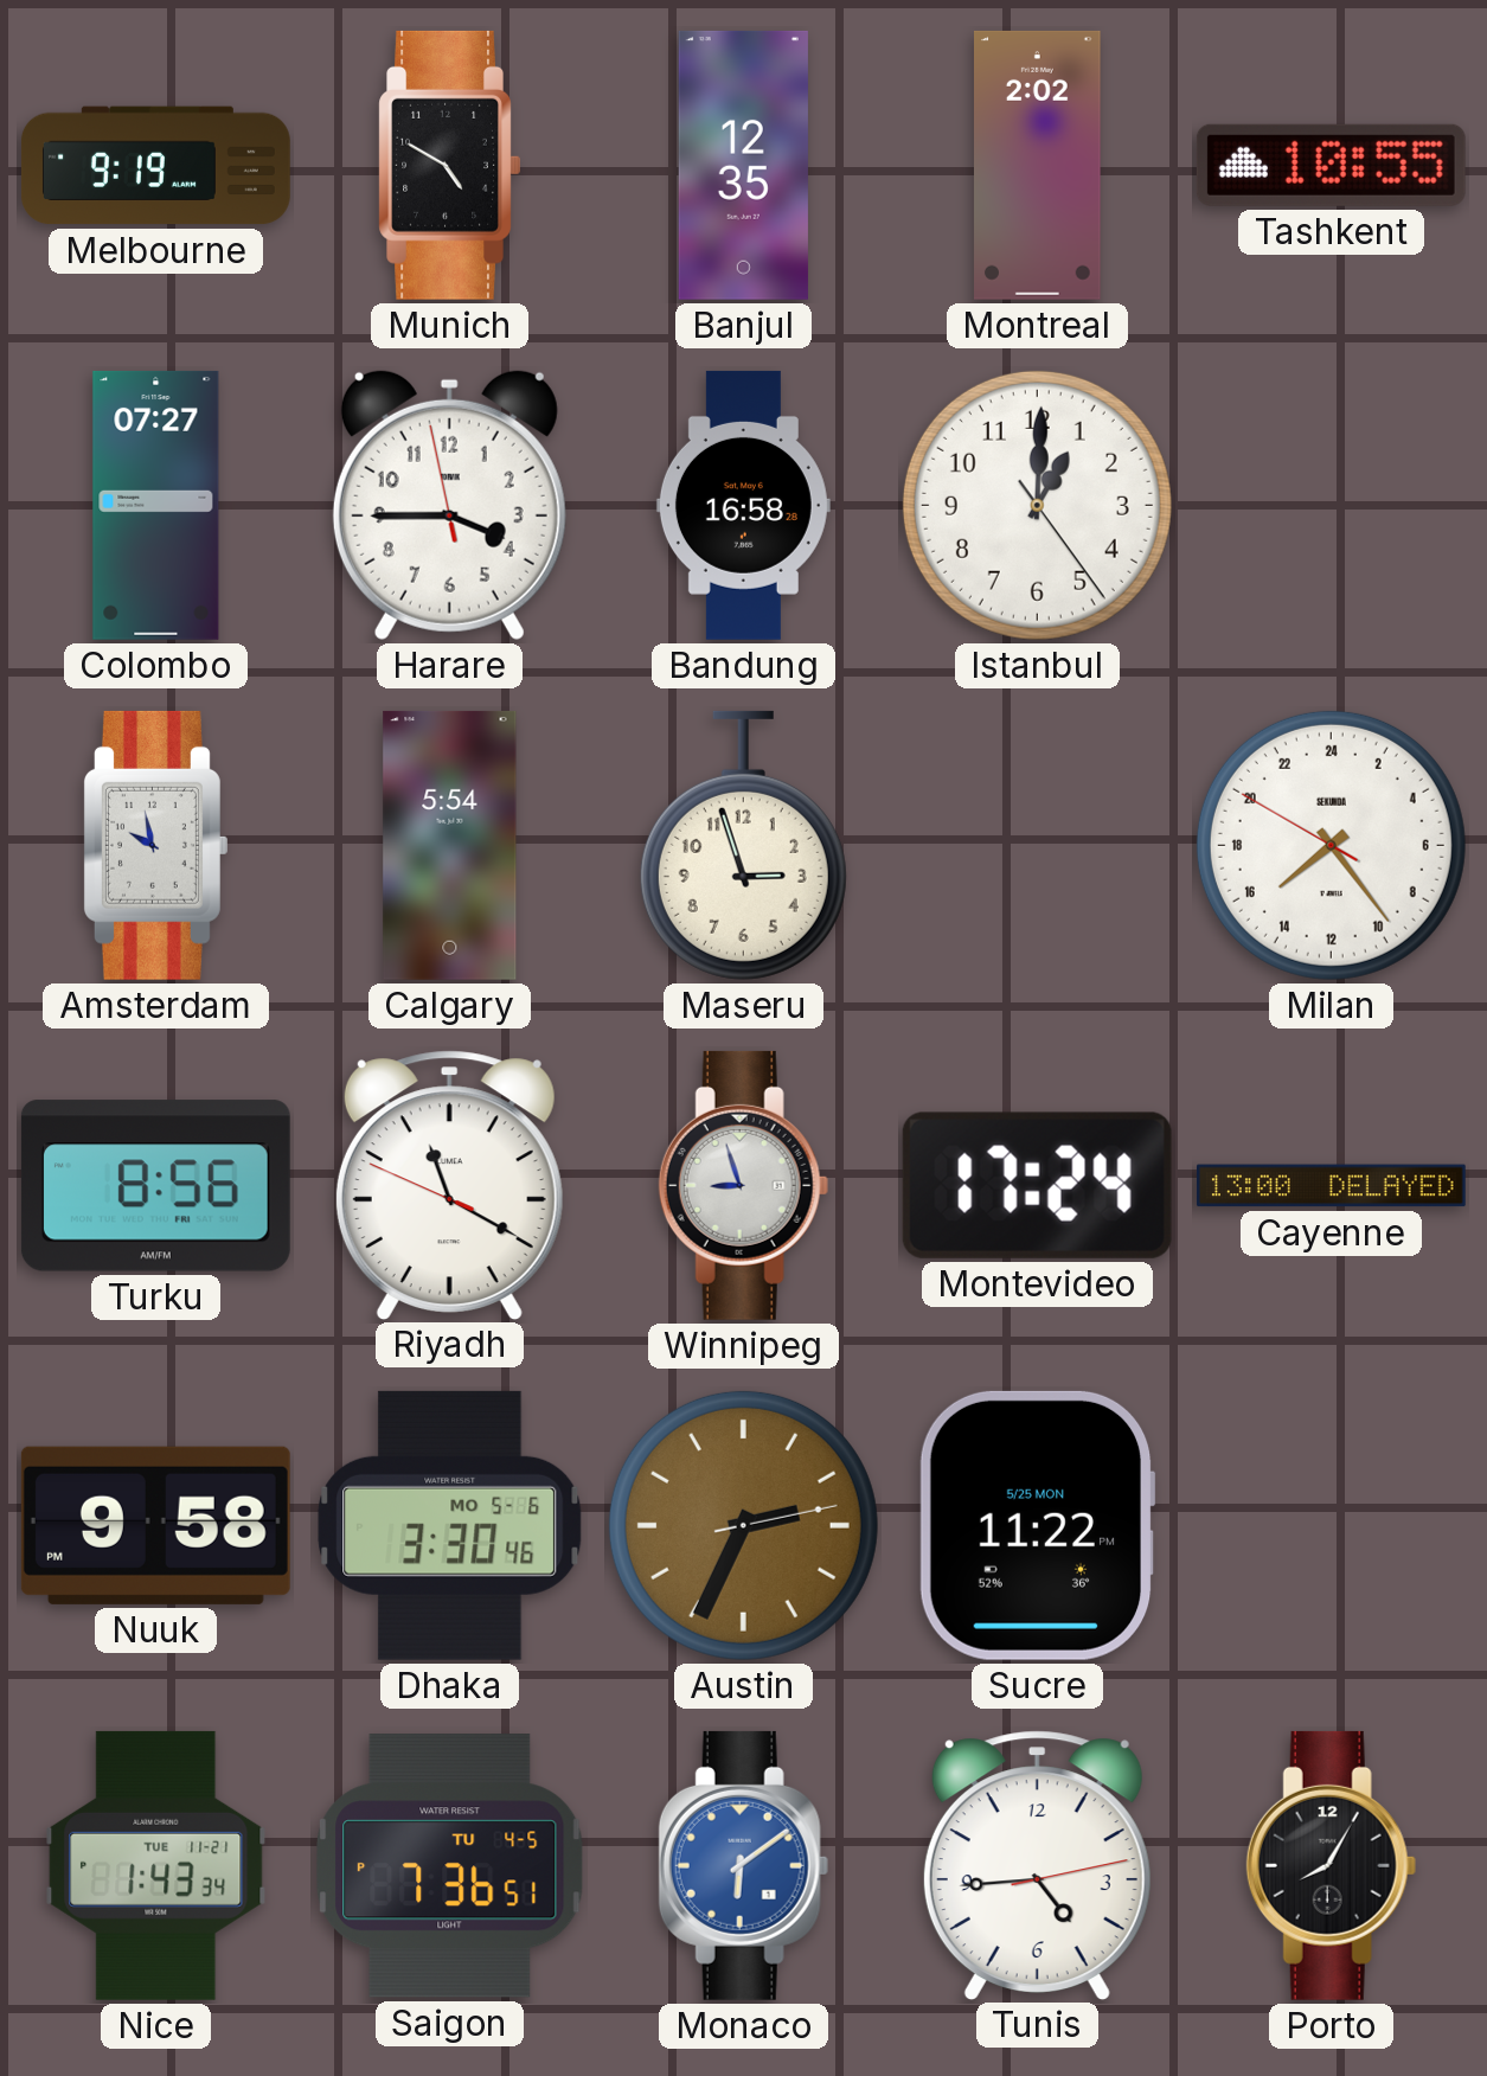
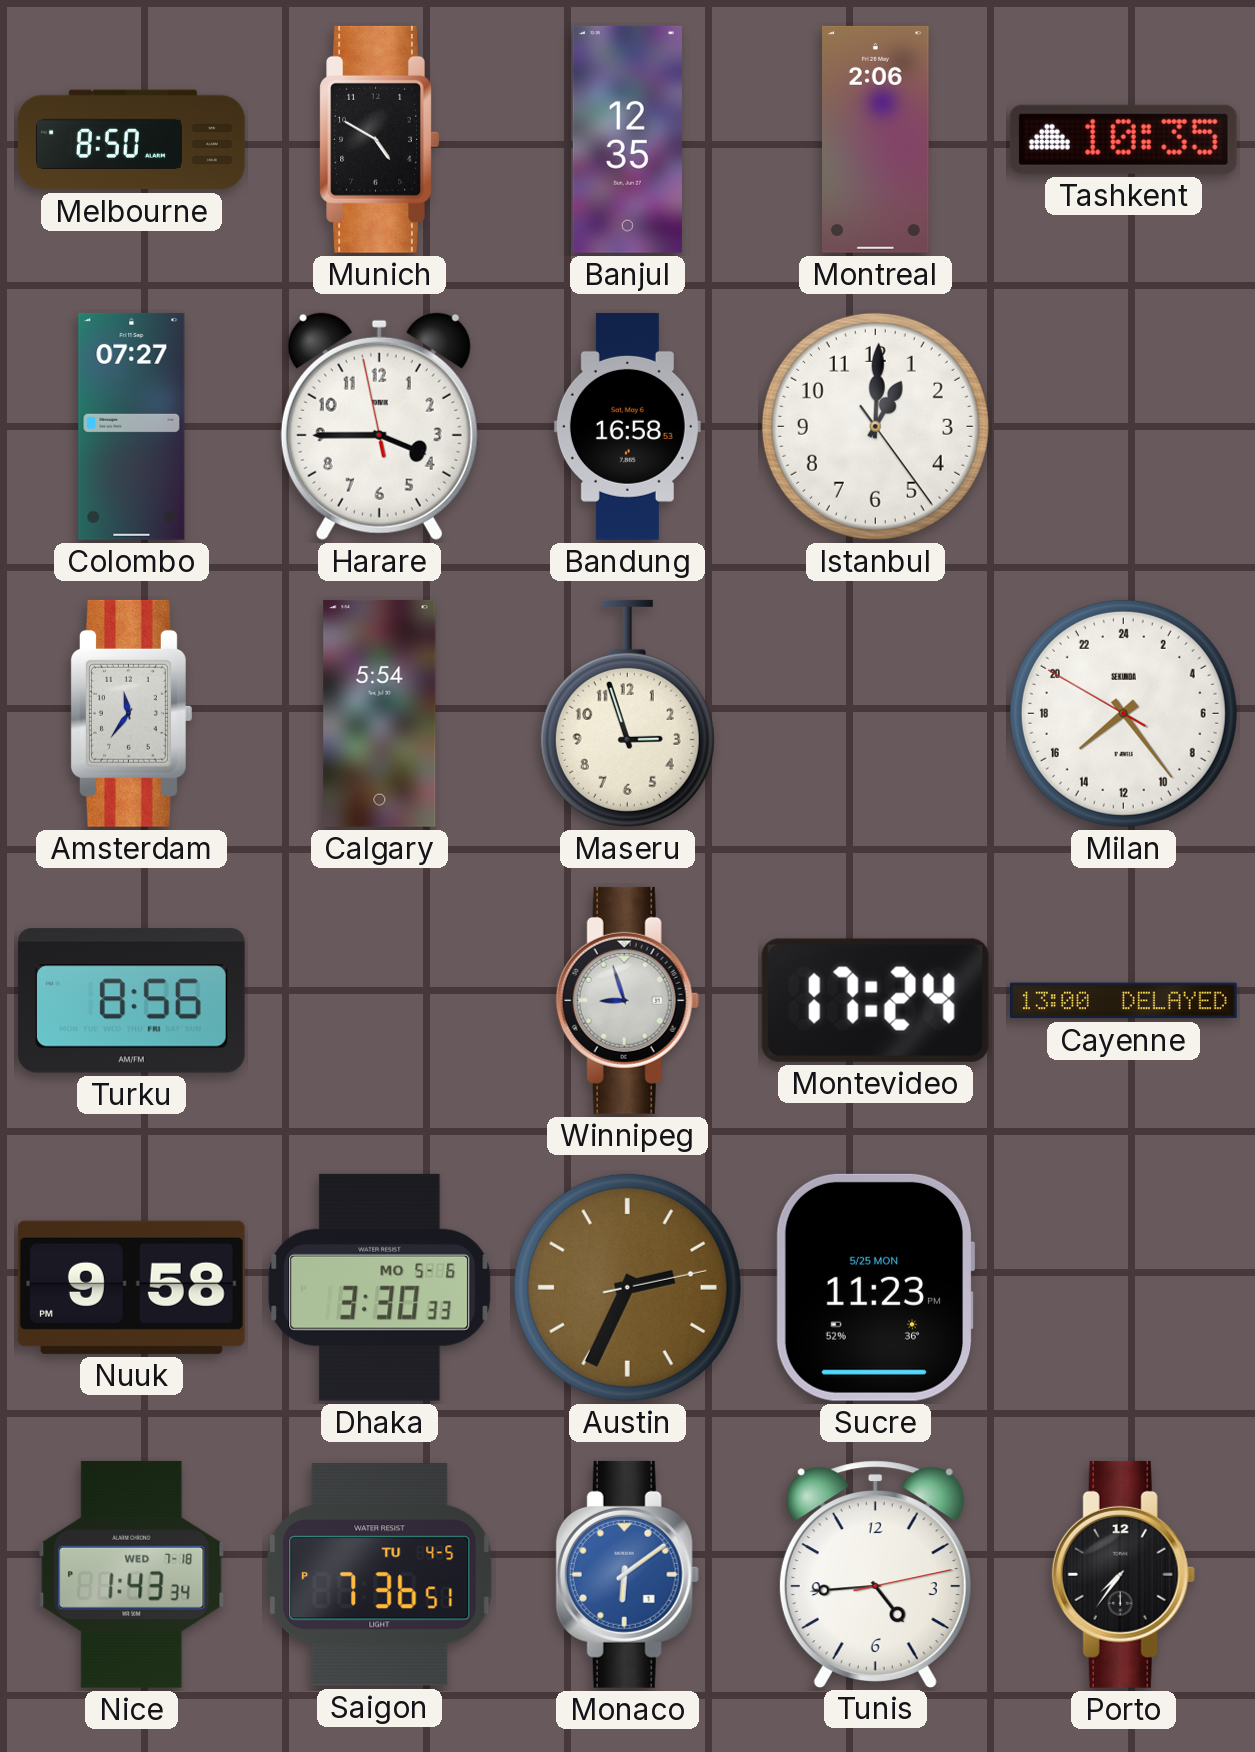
Melbourne: 9:19 -> 8:50
Montreal: 2:02 -> 2:06
Tashkent: 10:55 -> 10:35
Bandung: 16:58:28 -> 16:58:53
Amsterdam: 9:58 -> 11:36
Riyadh: 11:19 -> none
Dhaka: 3:30:46 -> 3:30:33
Sucre: 11:22 -> 11:23
Nice date: TUE 11-21 -> WED 7-18
Porto: 8:05 -> 7:36
